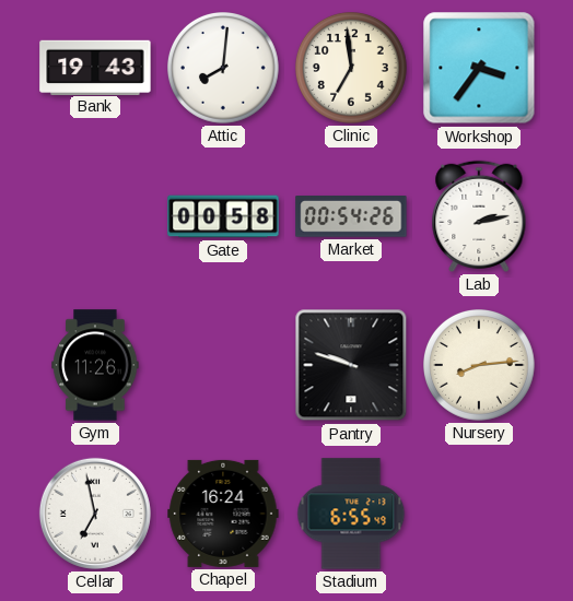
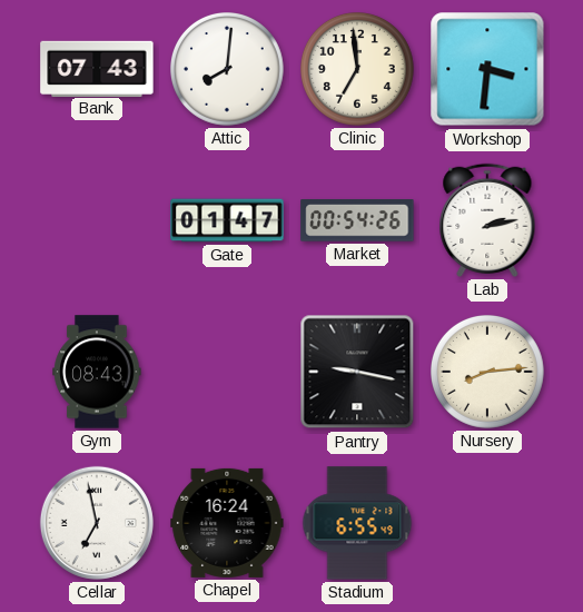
Bank: 19:43 -> 07:43
Workshop: 3:36 -> 3:31
Gate: 00:58 -> 01:47
Gym: 11:26 -> 08:43
Pantry: 9:48 -> 9:17
